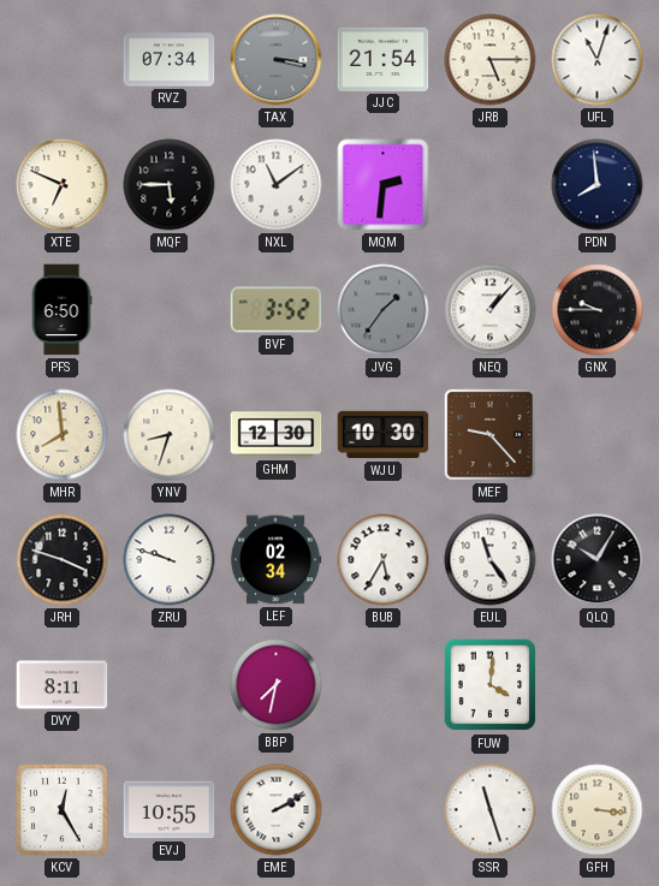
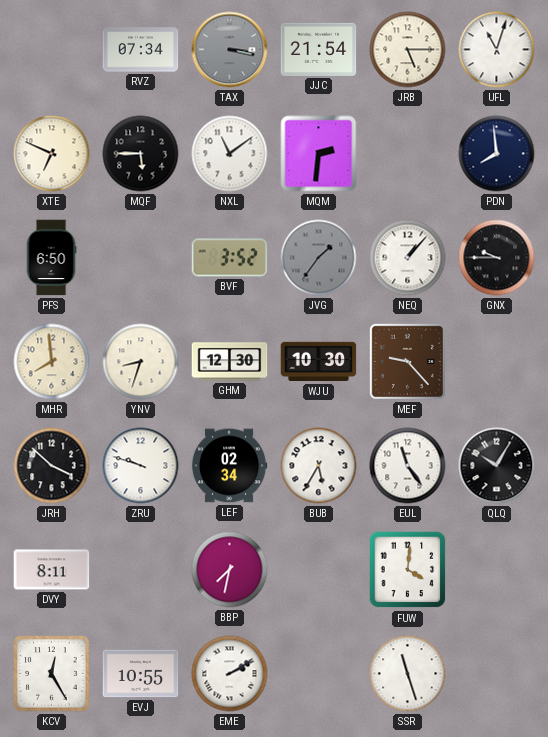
JRH: 3:48 -> 3:52
GFH: 3:16 -> none
